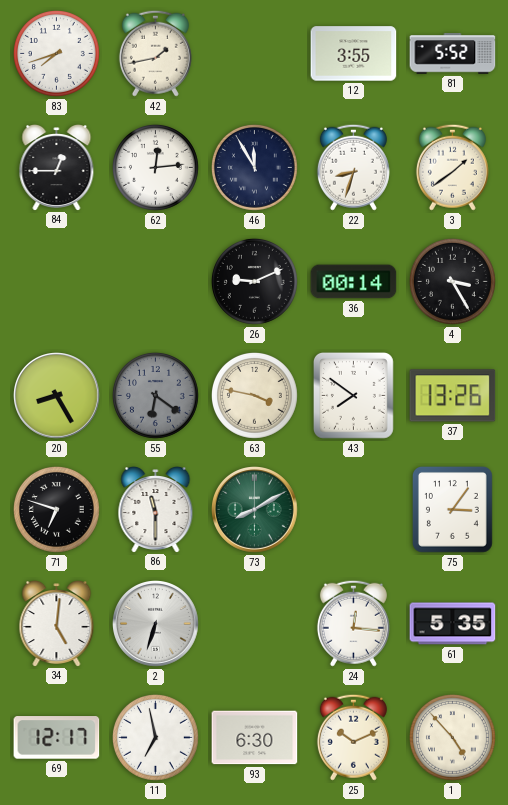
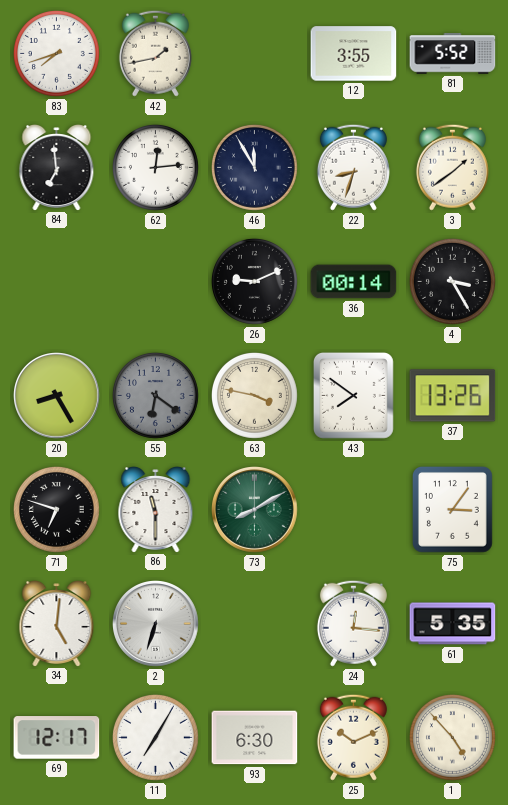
84: 12:45 -> 6:59
11: 6:58 -> 7:05
